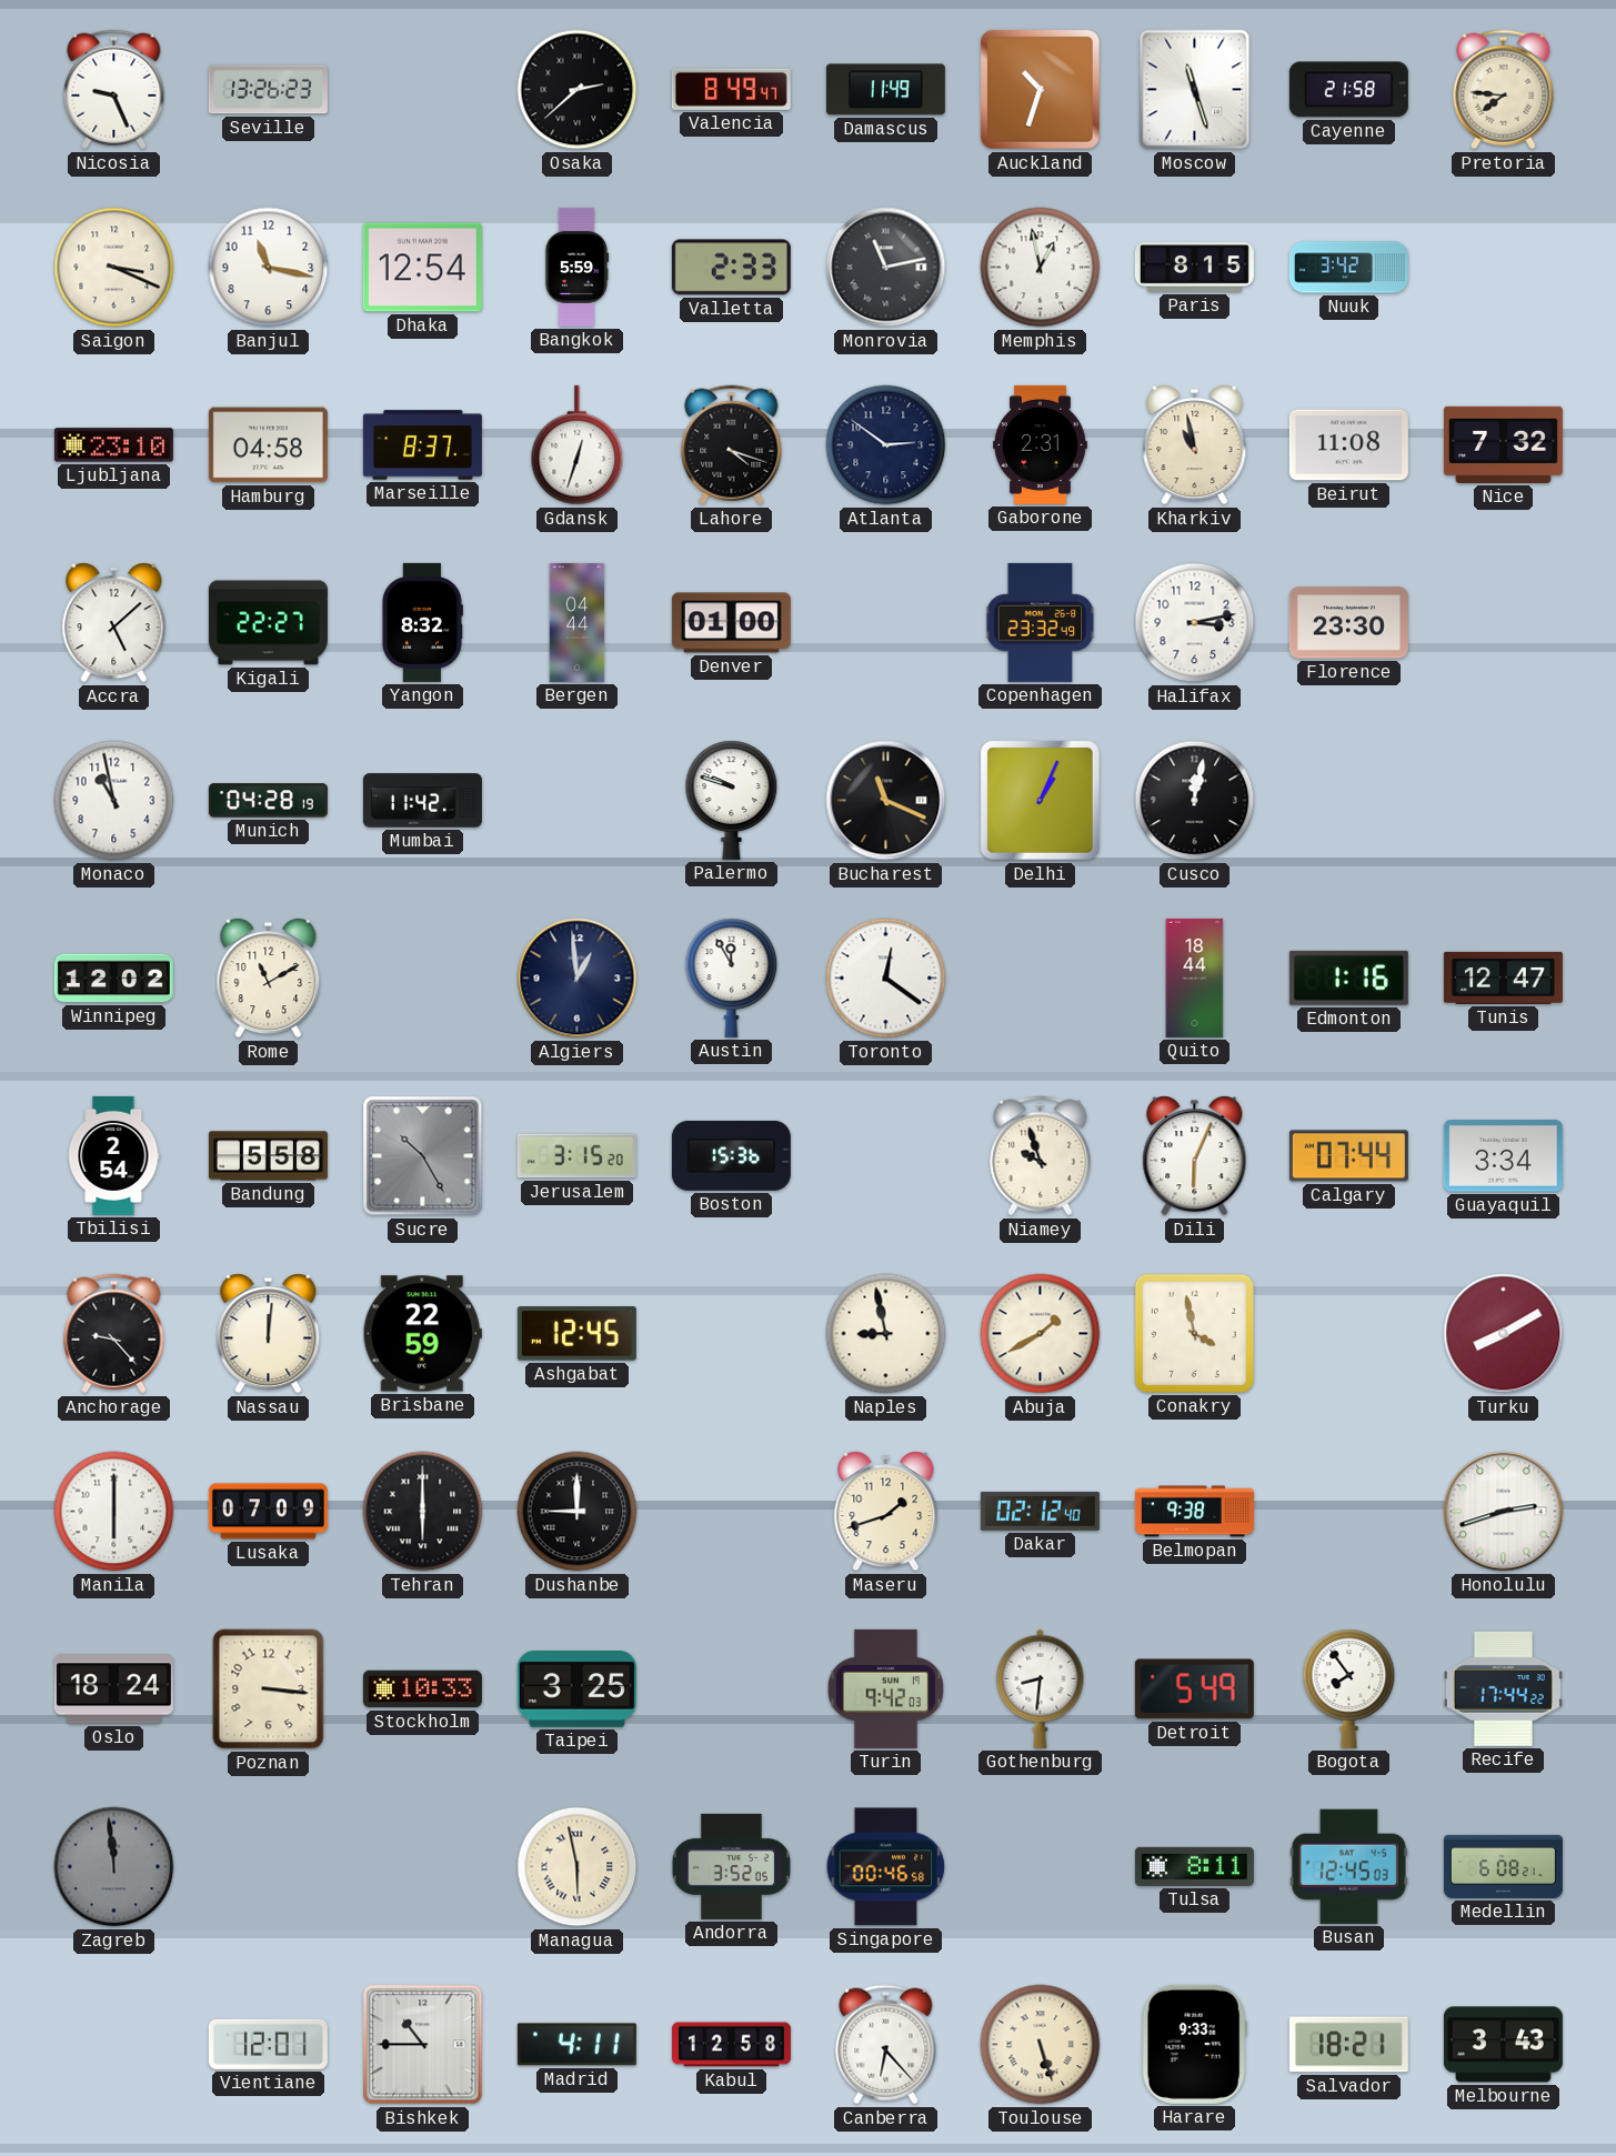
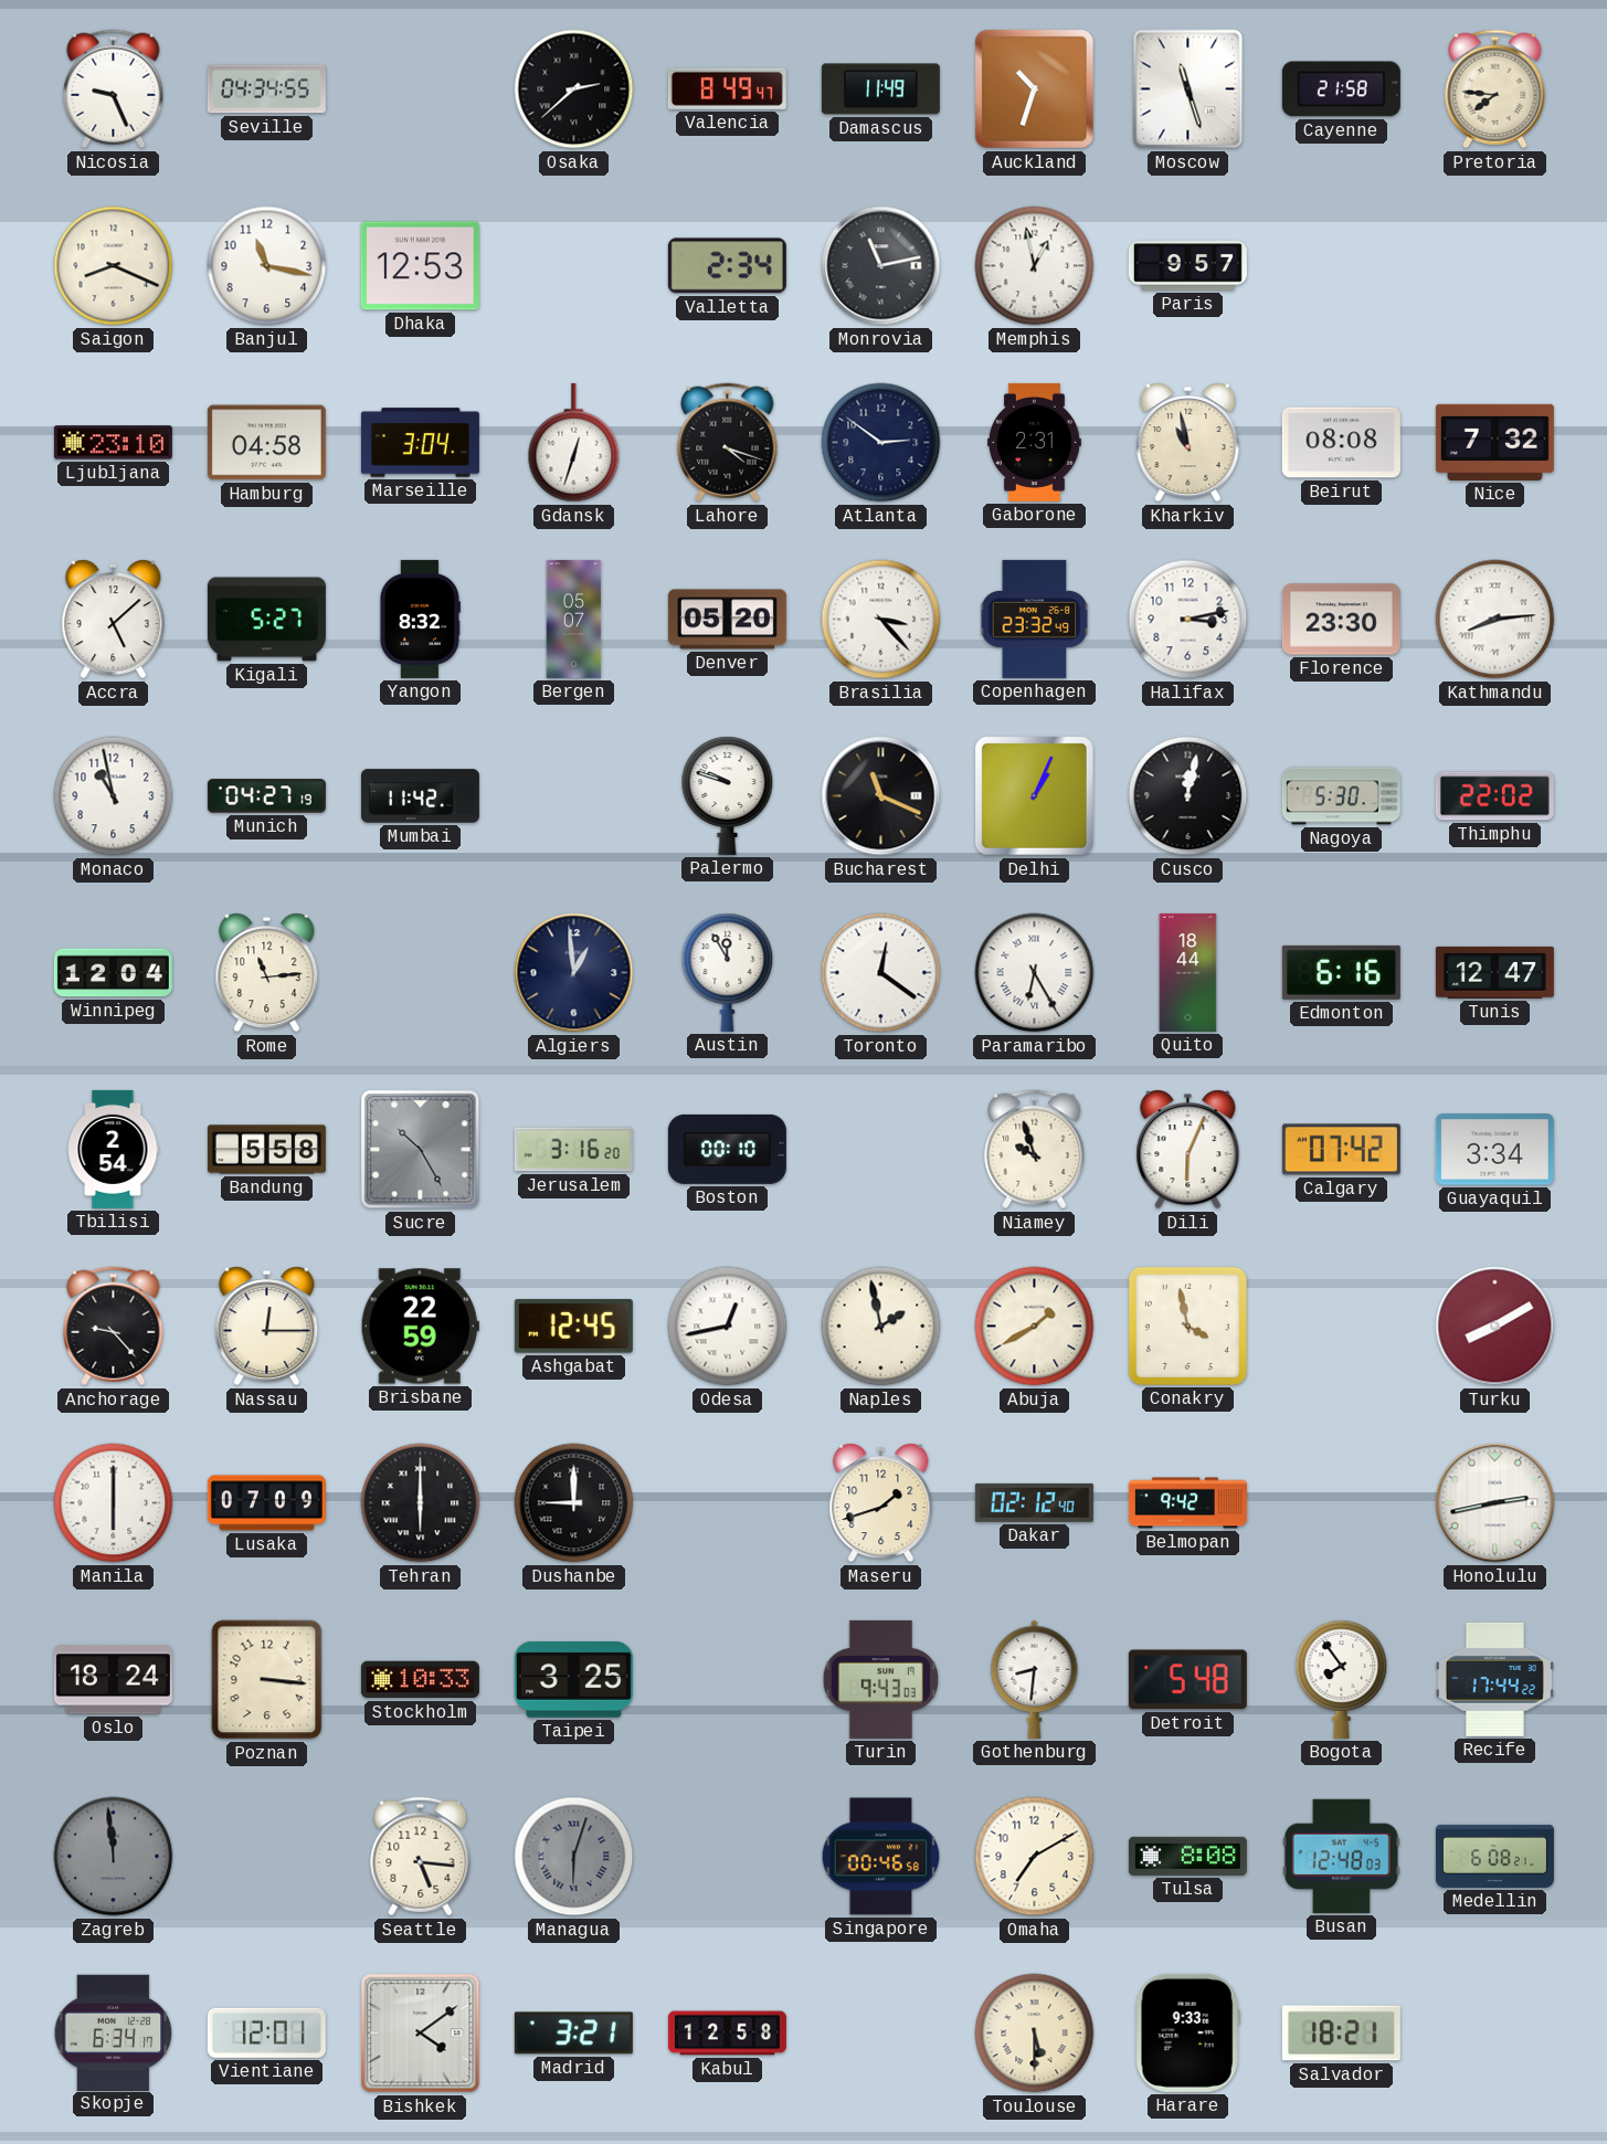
Seville: 13:26 -> 04:34
Saigon: 3:19 -> 8:19
Dhaka: 12:54 -> 12:53
Bangkok: 5:59 -> none
Valletta: 2:33 -> 2:34
Paris: 8:15 -> 9:57
Nuuk: 3:42 -> none
Marseille: 8:37 -> 3:04
Beirut: 11:08 -> 08:08
Kigali: 22:27 -> 5:27
Bergen: 04:44 -> 05:07
Denver: 01:00 -> 05:20
Brasilia: none -> 3:23
Kathmandu: none -> 8:14
Munich: 04:28 -> 04:27
Nagoya: none -> 5:30
Thimphu: none -> 22:02
Winnipeg: 12:02 -> 12:04
Rome: 11:10 -> 11:14
Paramaribo: none -> 6:25
Edmonton: 1:16 -> 6:16
Jerusalem: 3:15 -> 3:16
Boston: 15:36 -> 00:10
Calgary: 07:44 -> 07:42
Nassau: 12:01 -> 12:15
Odesa: none -> 12:43
Naples: 8:58 -> 1:58
Belmopan: 9:38 -> 9:42
Honolulu: 2:42 -> 2:43
Turin: 9:42 -> 9:43
Detroit: 5:49 -> 5:48
Seattle: none -> 5:16
Managua: 5:58 -> 6:03
Managua dial: cream -> grey
Andorra: 3:52 -> none
Omaha: none -> 7:10
Tulsa: 8:11 -> 8:08
Busan: 12:45 -> 12:48
Skopje: none -> 6:34
Bishkek: 10:45 -> 4:09
Madrid: 4:11 -> 3:21
Canberra: 6:23 -> none
Toulouse: 5:27 -> 5:30
Melbourne: 3:43 -> none
